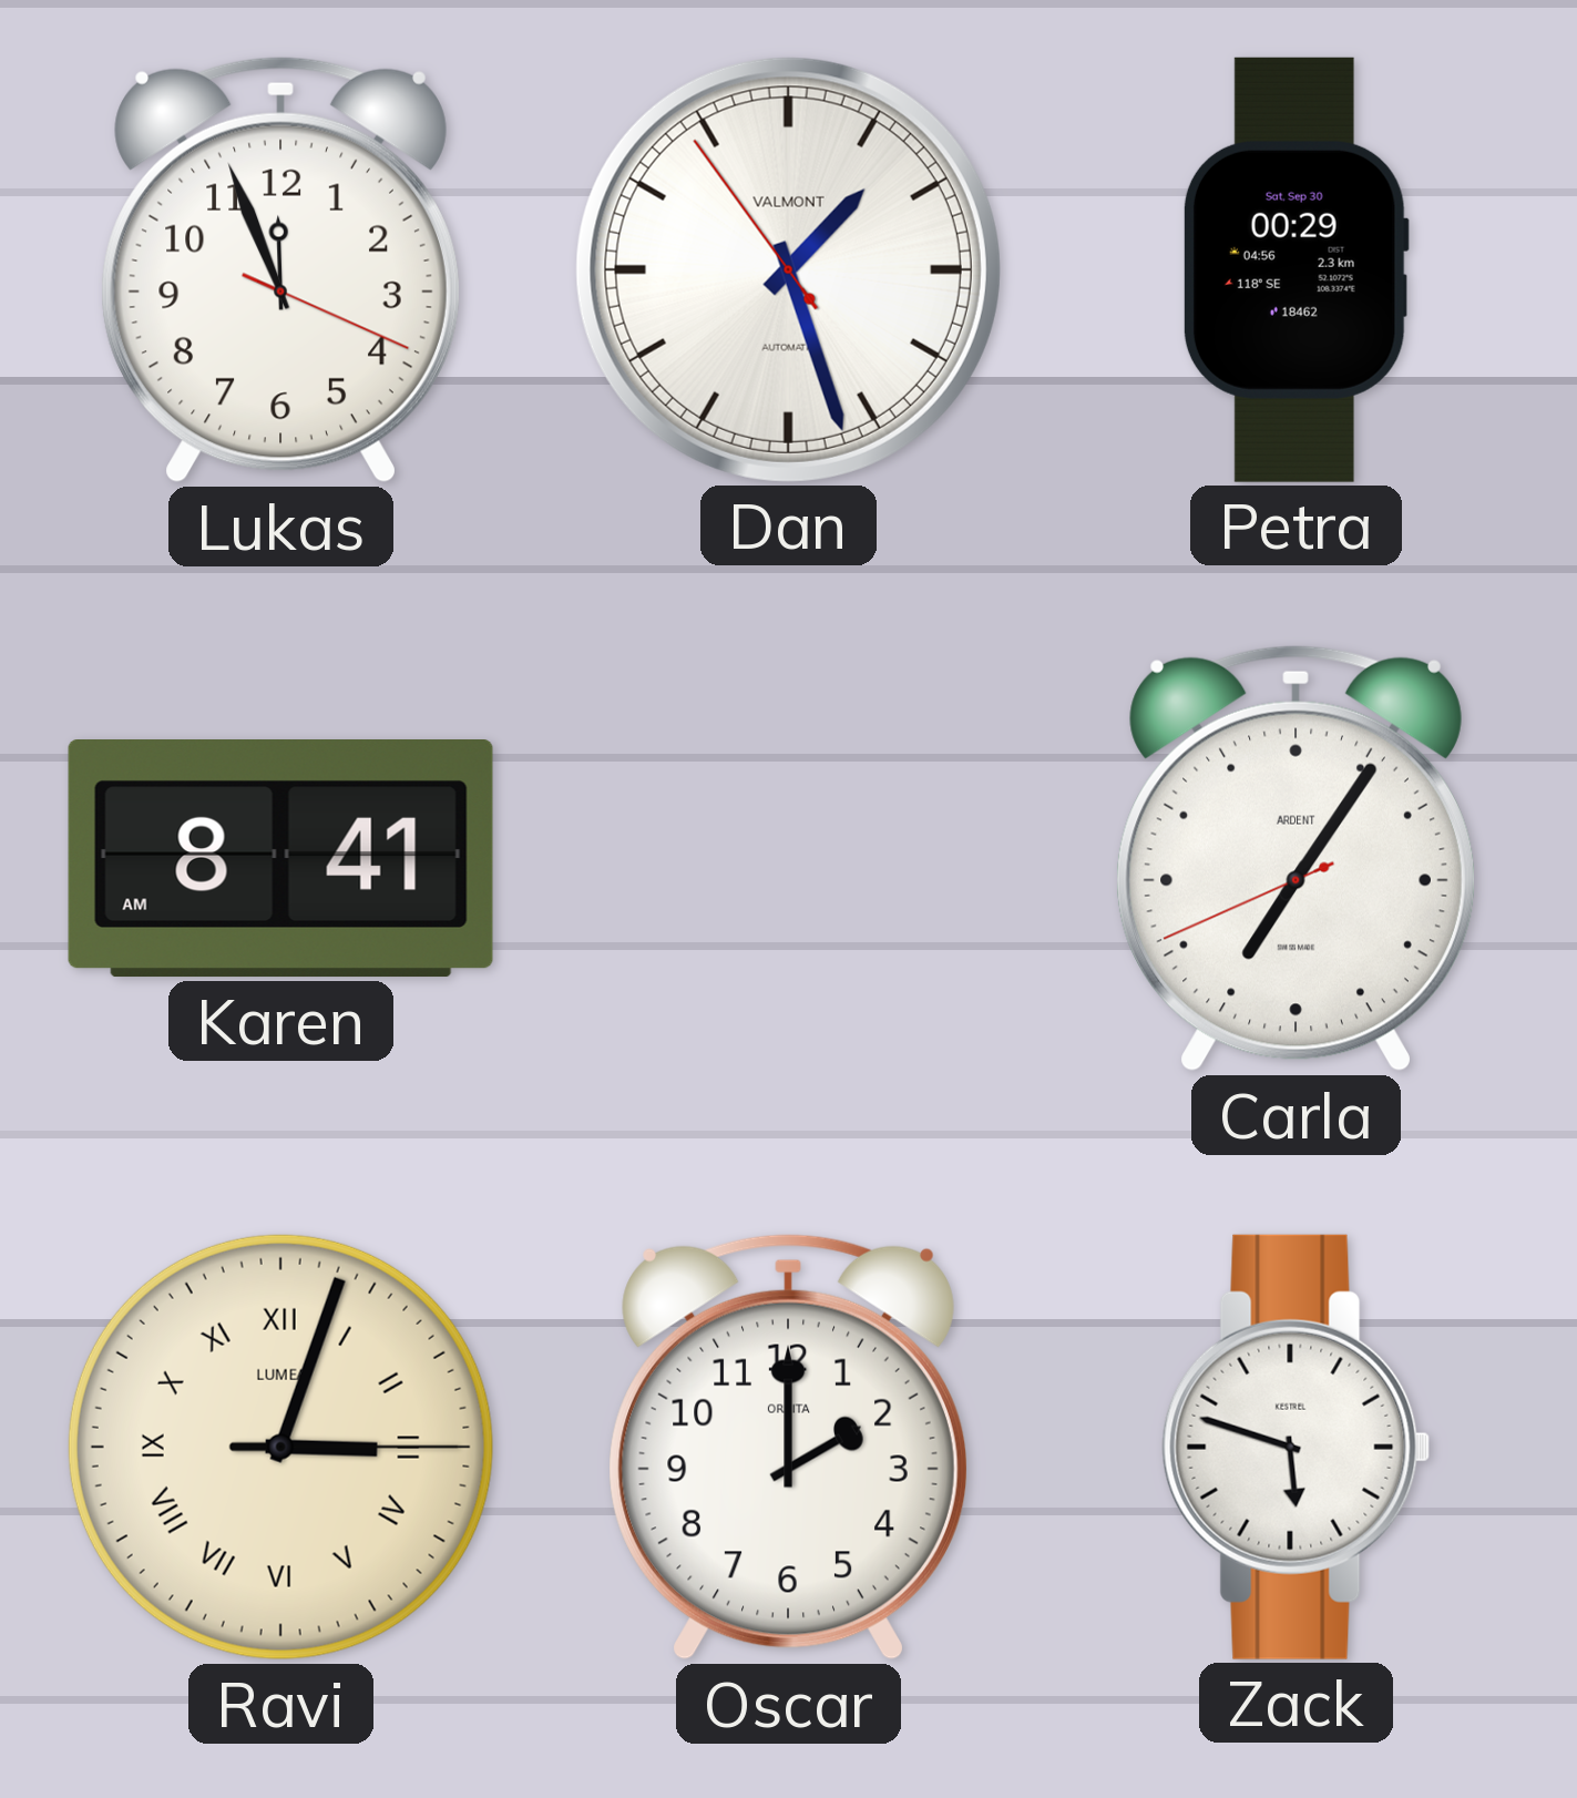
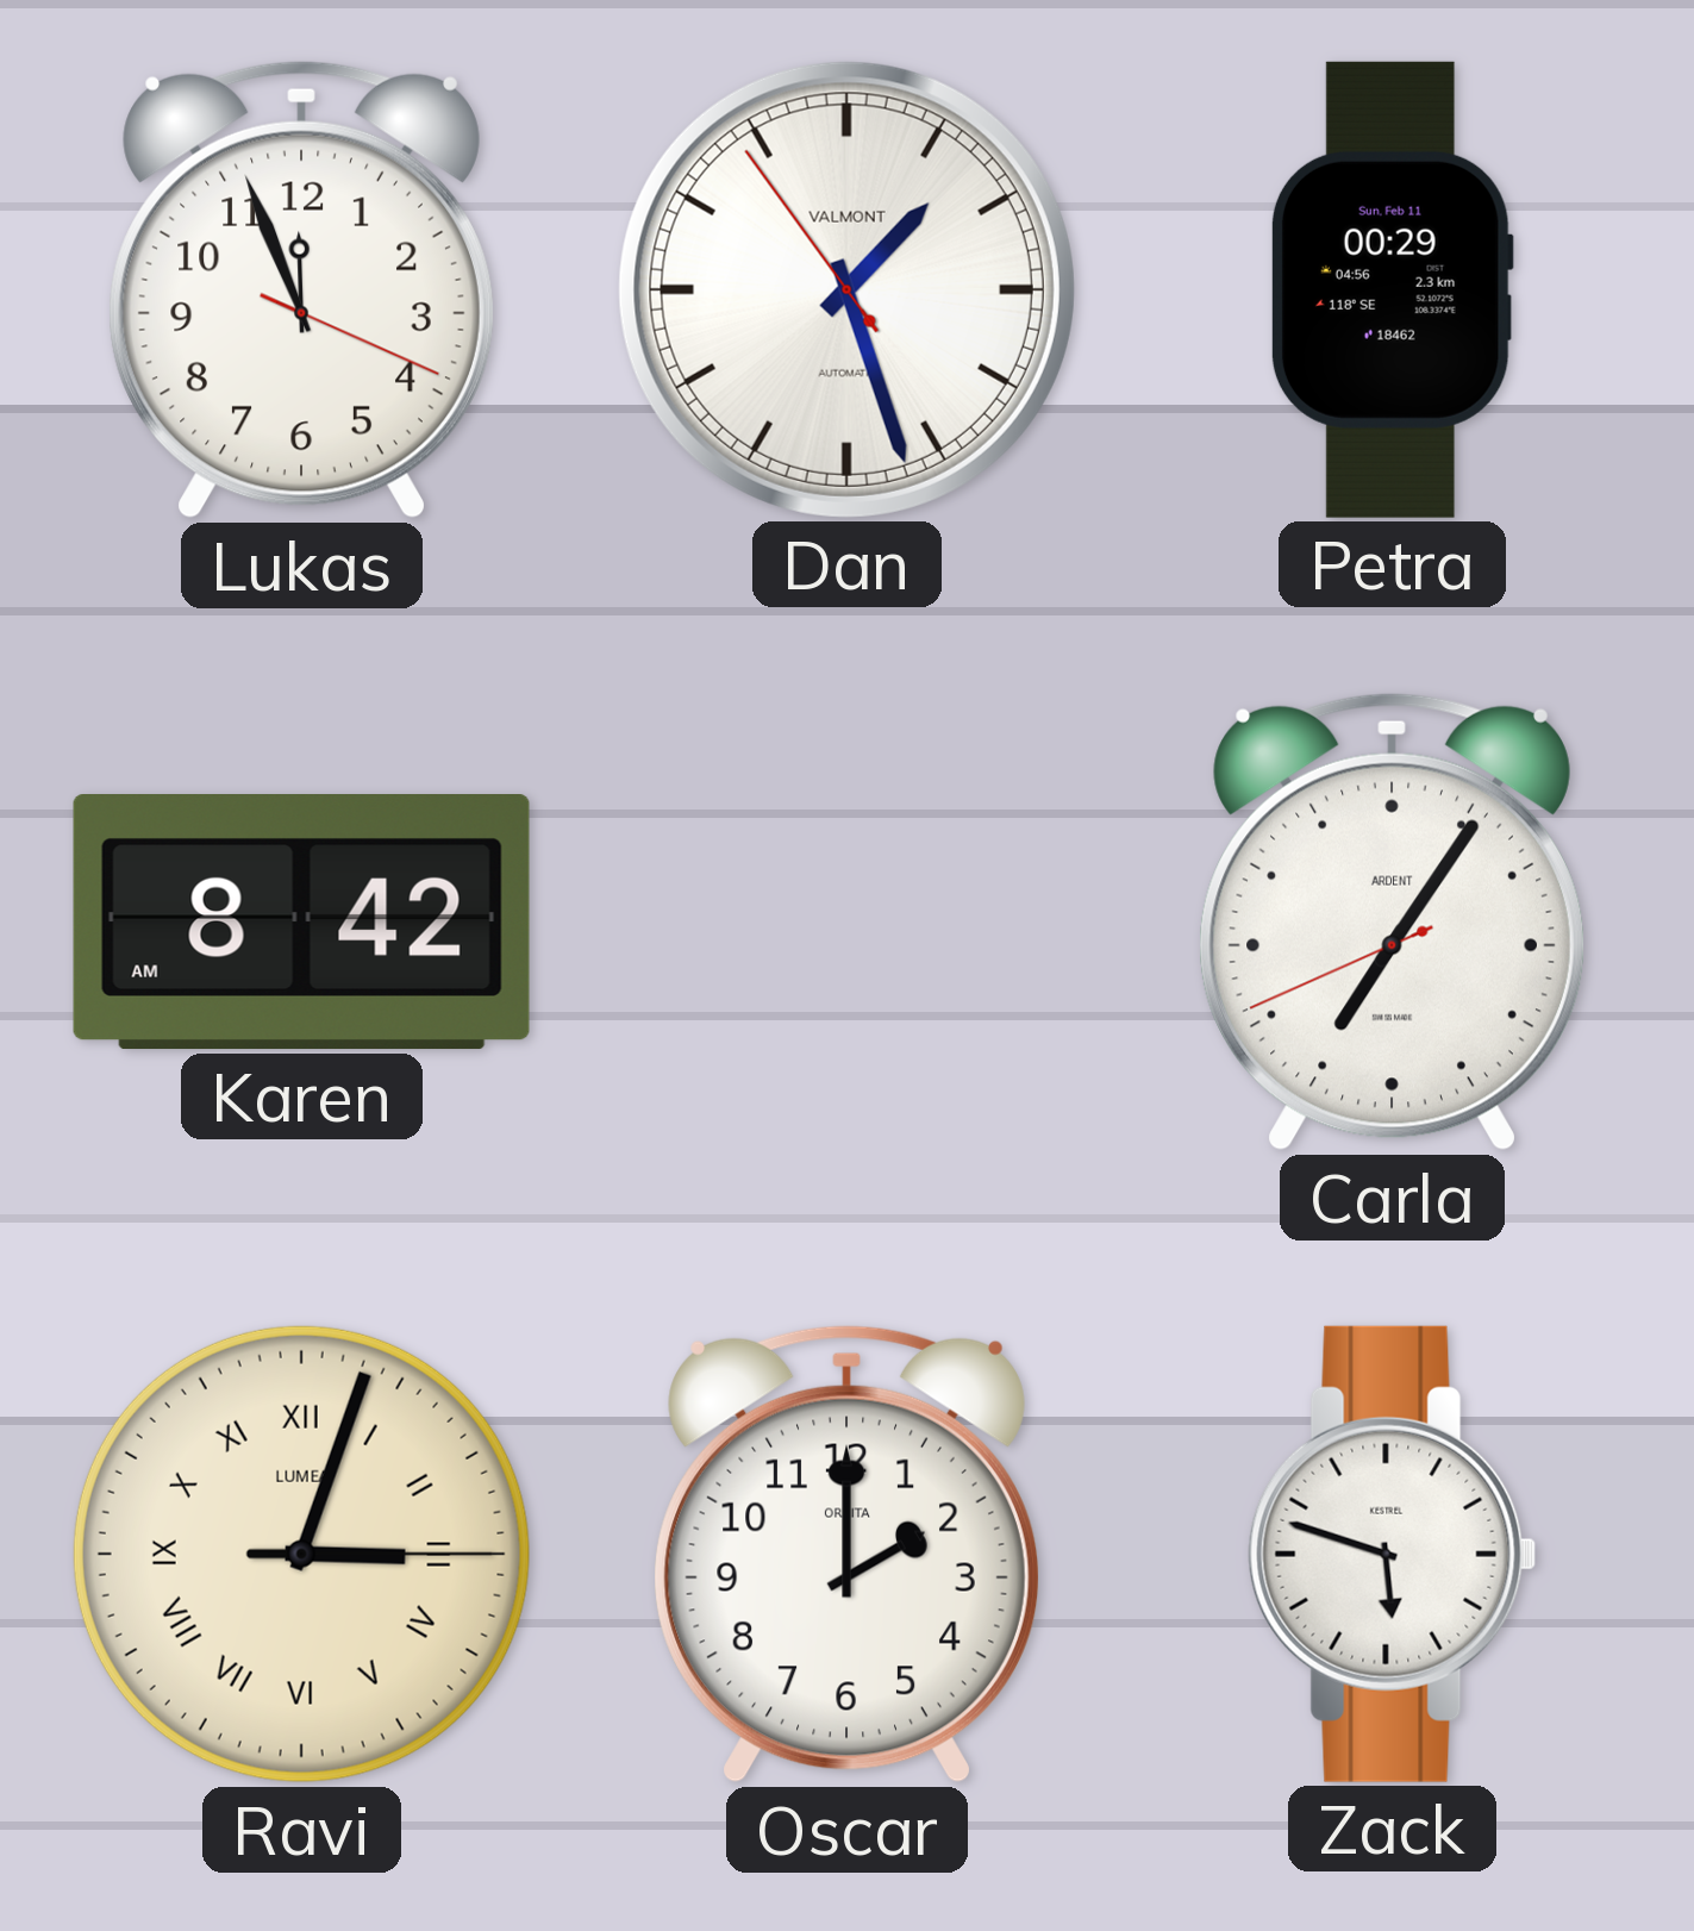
Petra date: Sat, Sep 30 -> Sun, Feb 11
Karen: 8:41 -> 8:42
